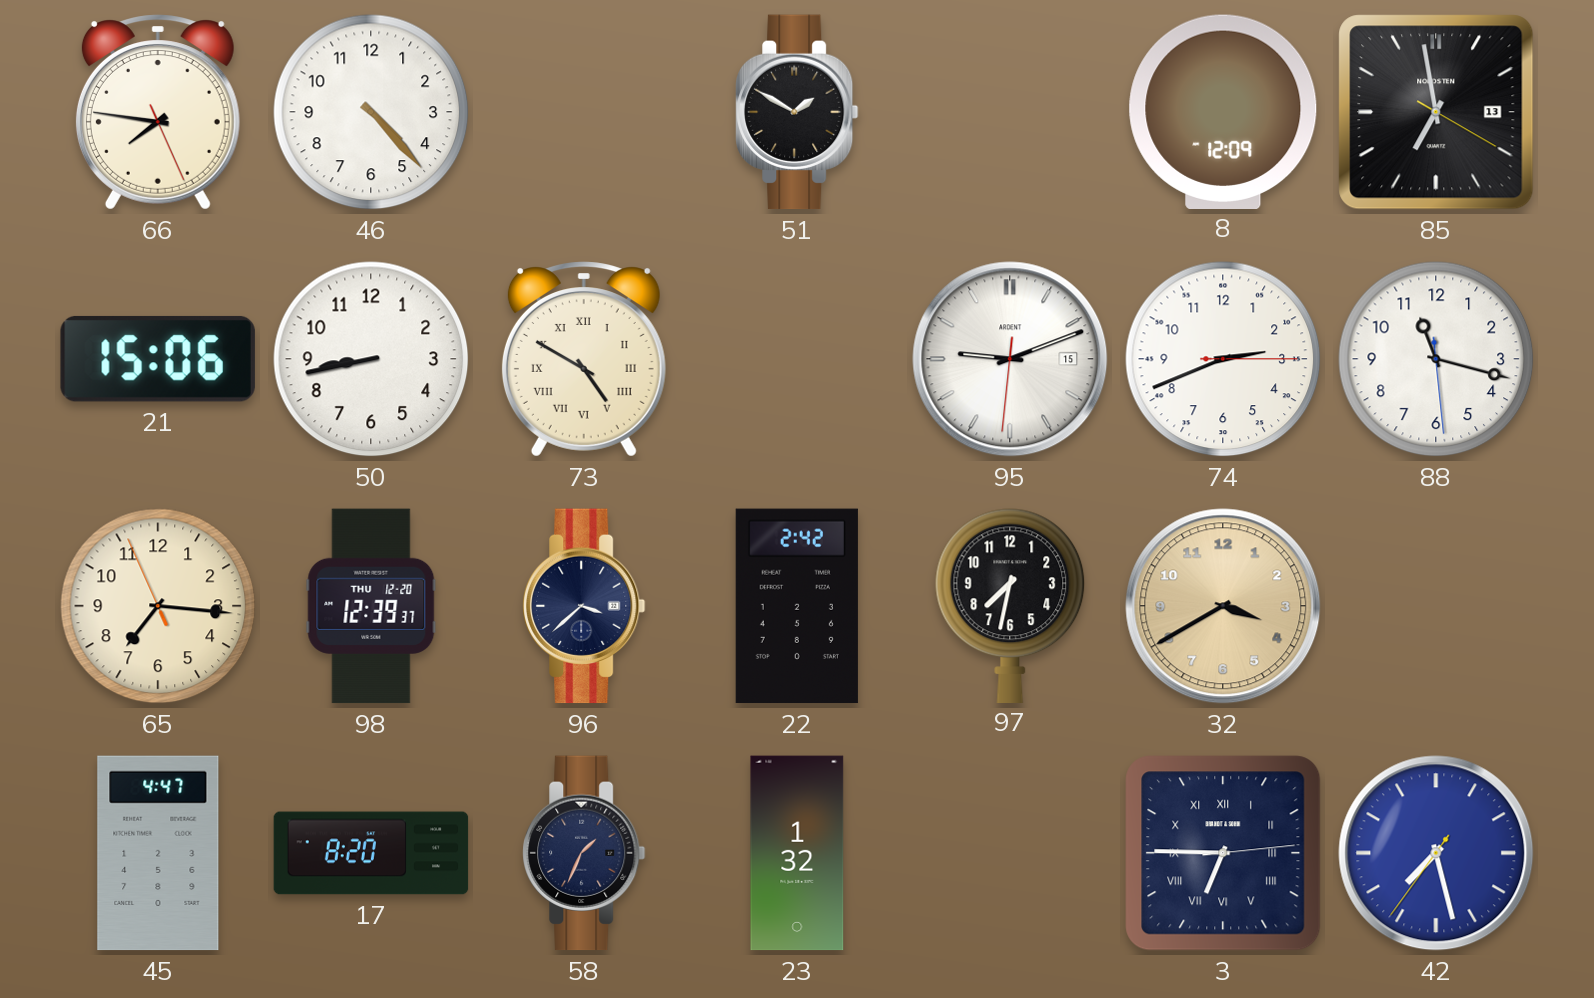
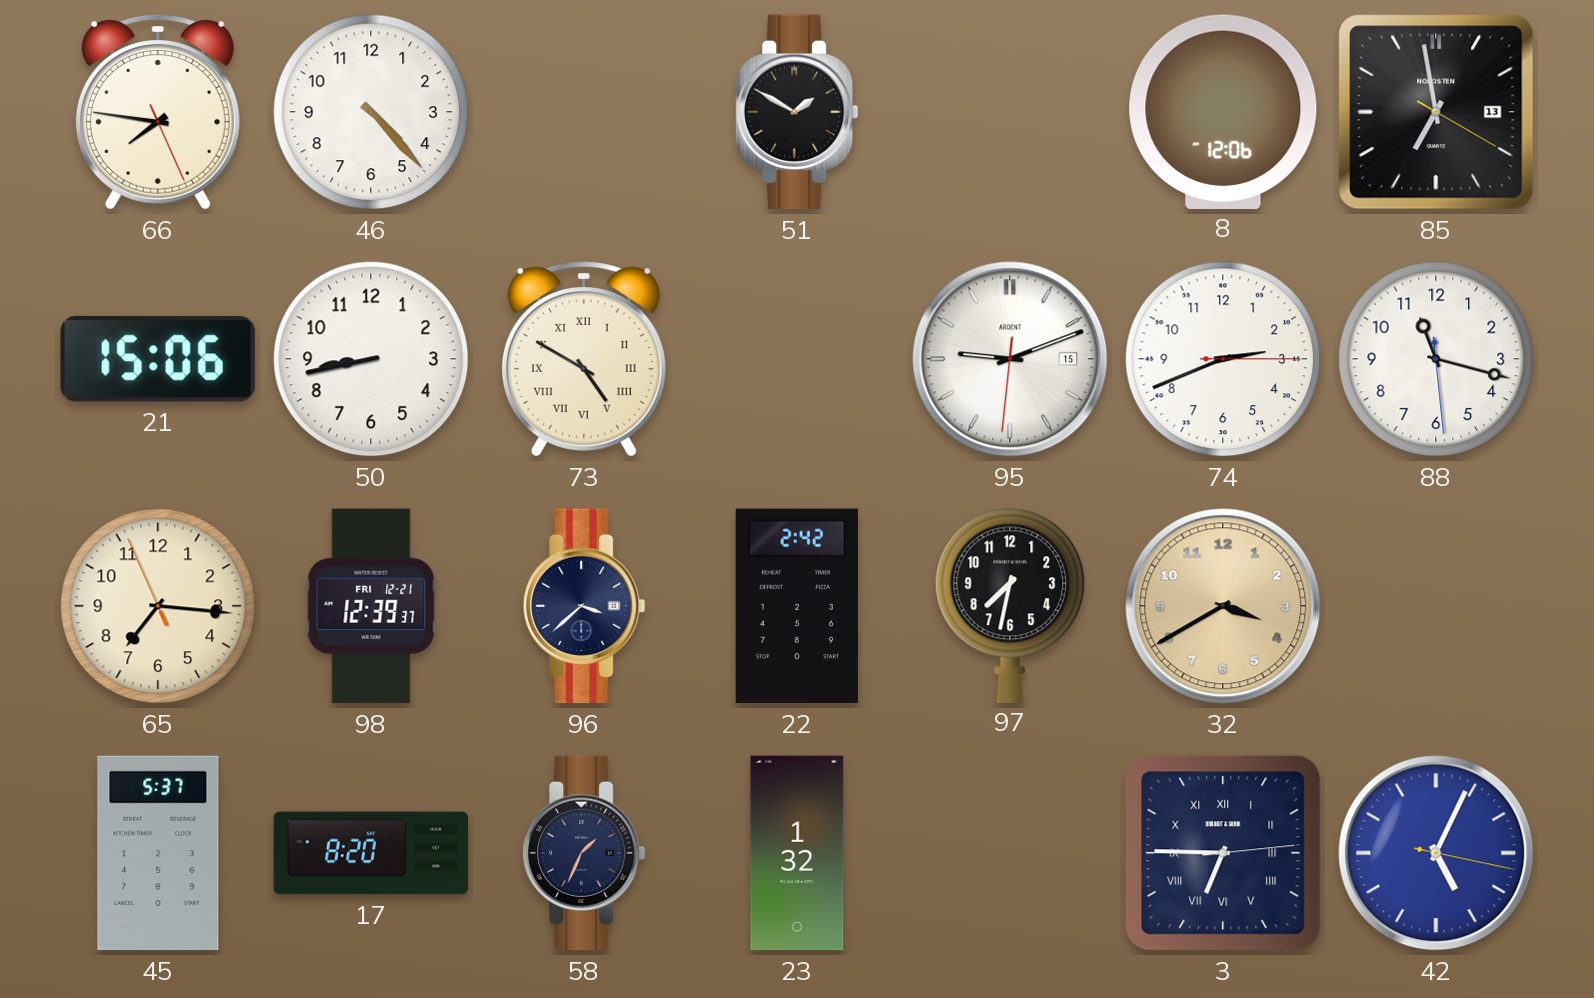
8: 12:09 -> 12:06
98 date: THU 12-20 -> FRI 12-21
45: 4:47 -> 5:37
42: 7:27 -> 5:04
